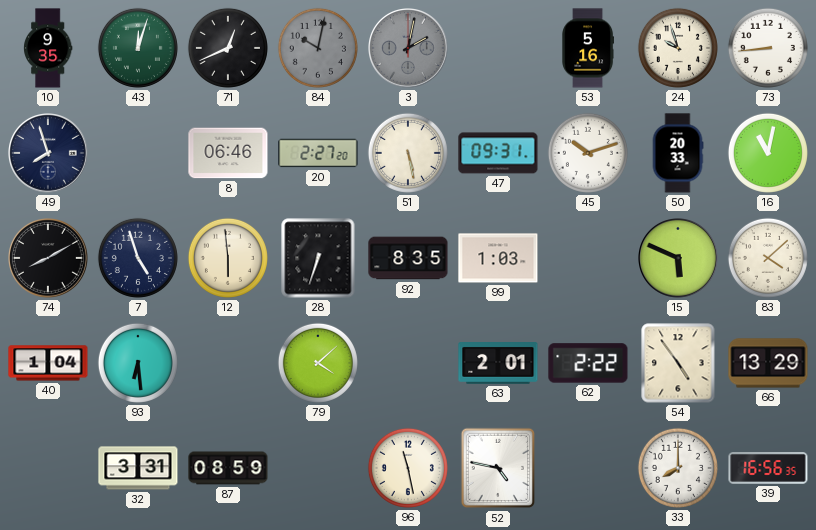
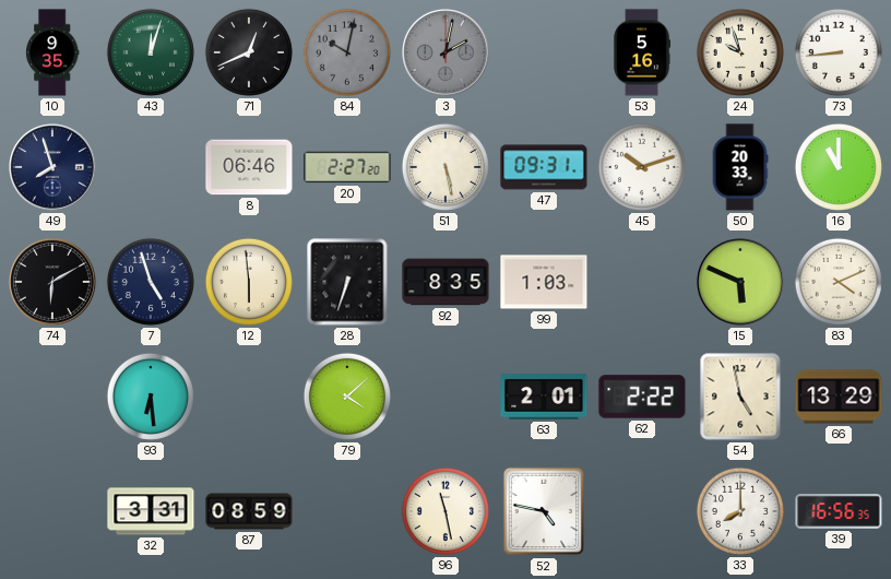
16: 11:02 -> 11:00
74: 8:10 -> 6:10
83: 4:08 -> 4:11
40: 1:04 -> none
54: 4:54 -> 4:58
